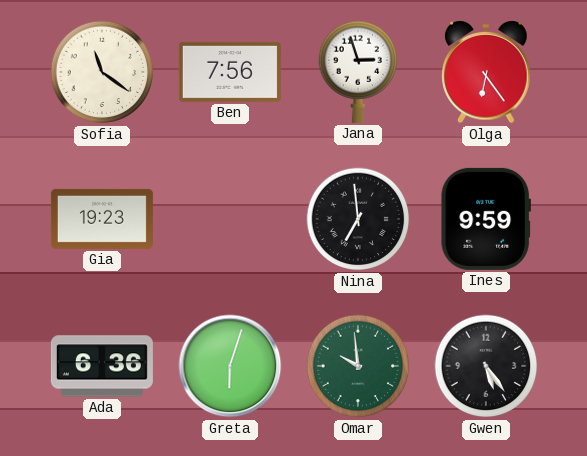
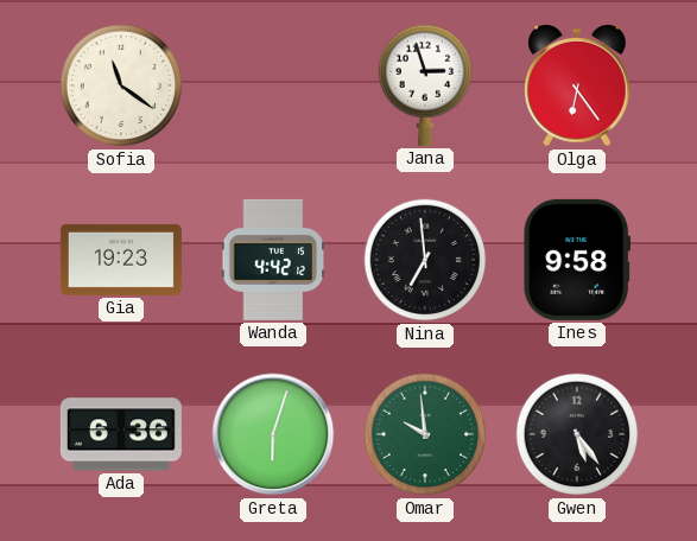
Ben: 7:56 -> none
Wanda: none -> 4:42
Ines: 9:59 -> 9:58
